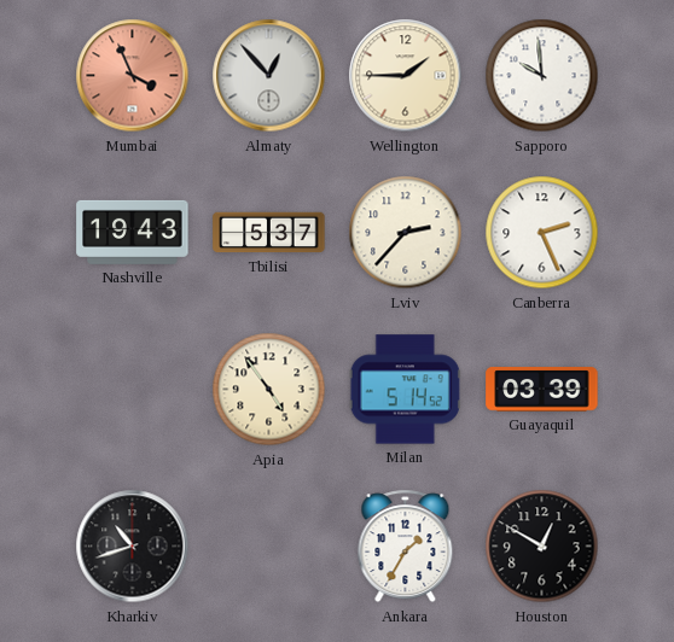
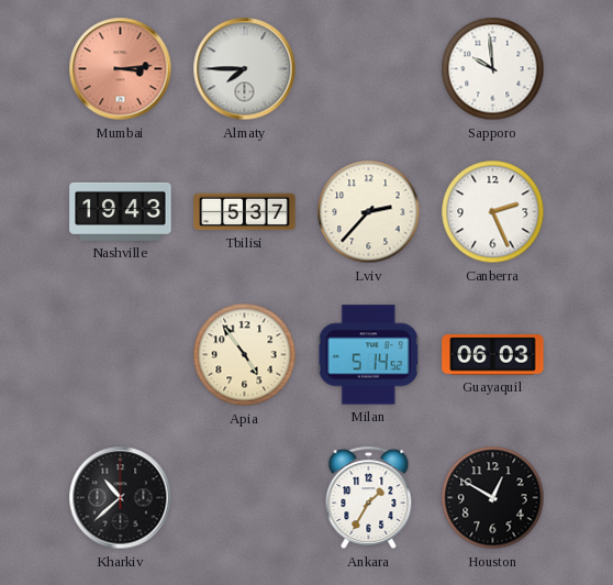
Mumbai: 3:56 -> 3:14
Almaty: 12:53 -> 7:45
Wellington: 1:45 -> none
Guayaquil: 03:39 -> 06:03
Kharkiv: 10:42 -> 10:38
